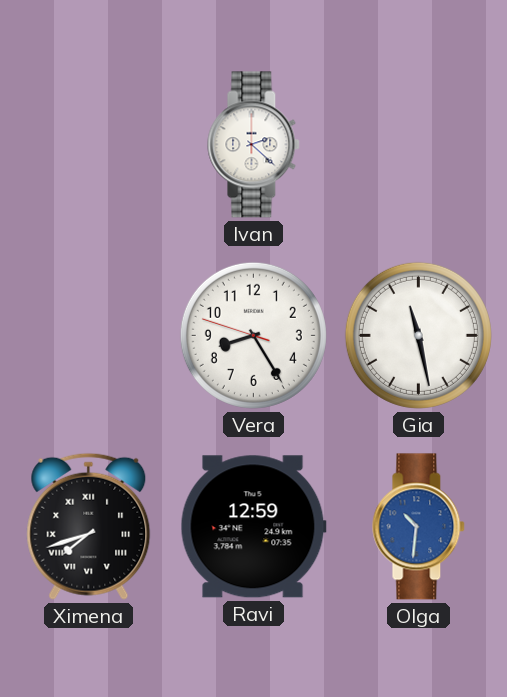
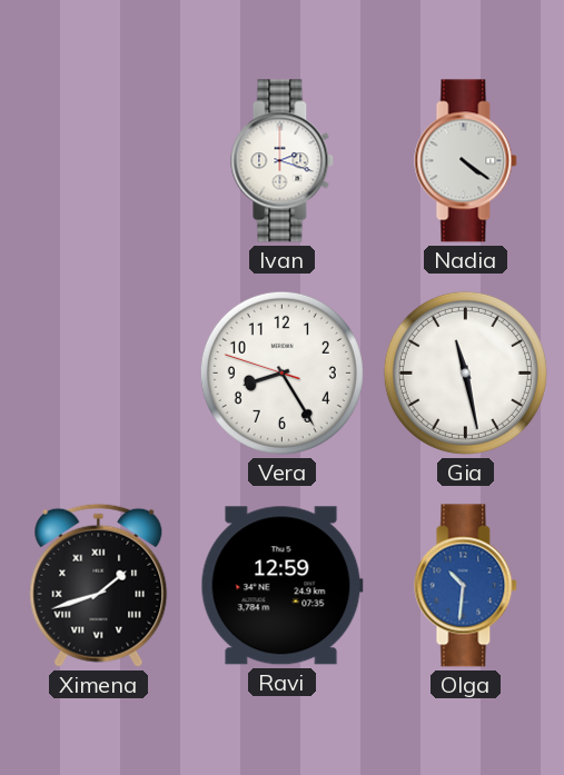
Ivan: 2:22 -> 2:18
Nadia: none -> 4:21
Ximena: 7:42 -> 1:42
